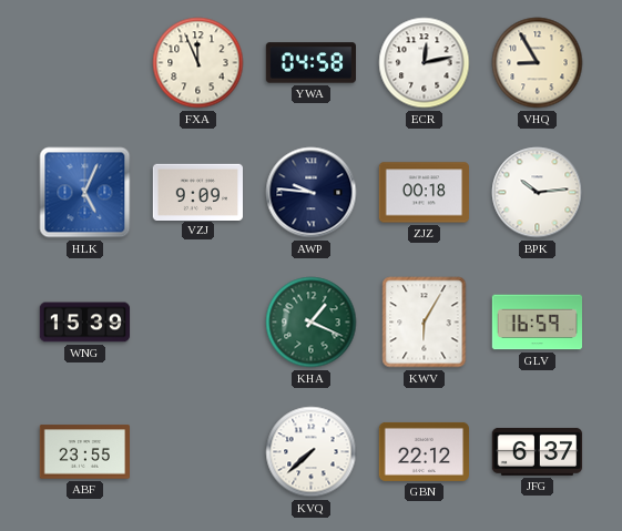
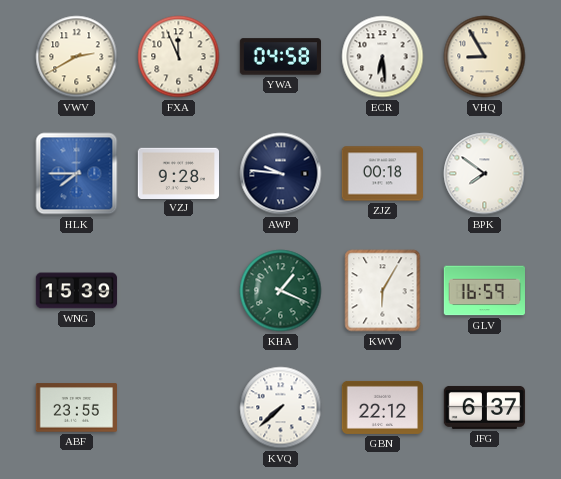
VWV: none -> 2:40
ECR: 12:13 -> 6:29
HLK: 5:04 -> 7:45
VZJ: 9:09 -> 9:28
BPK: 10:14 -> 7:51
